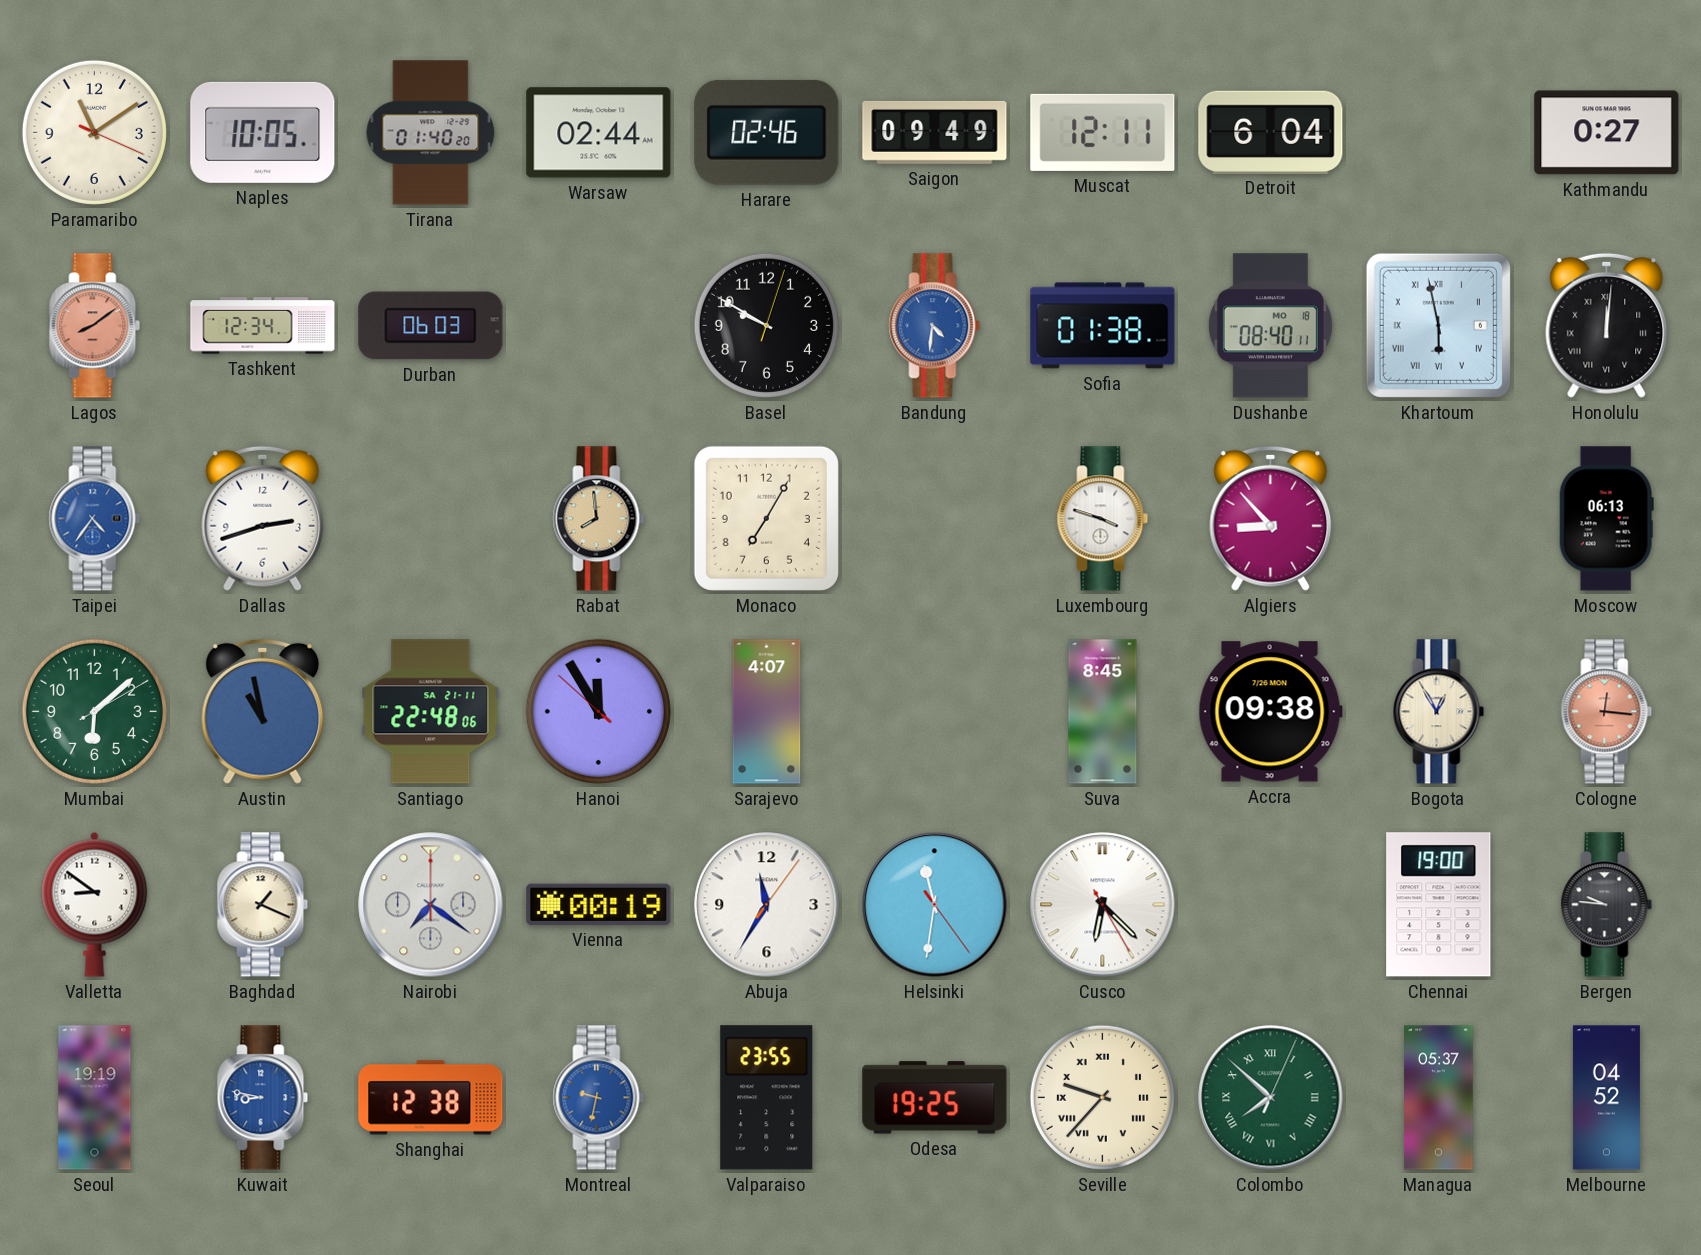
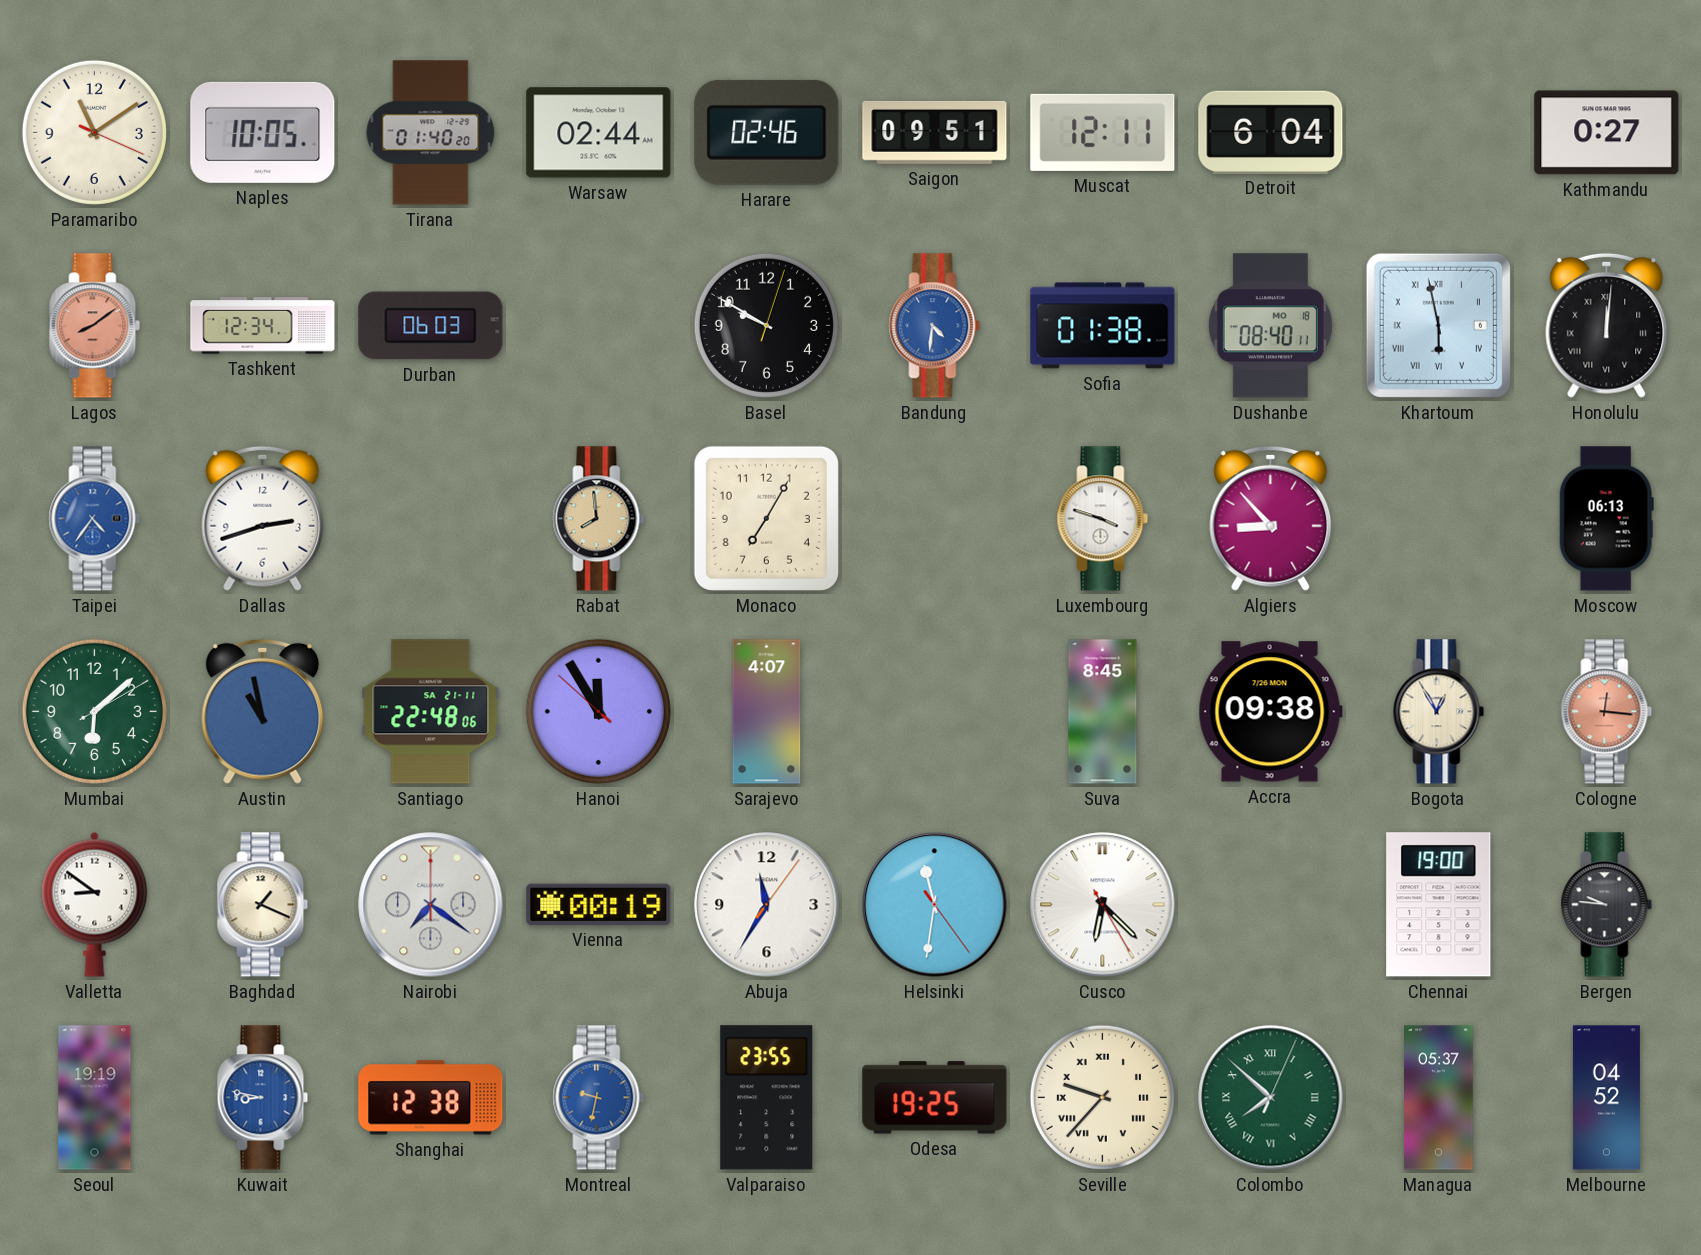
Saigon: 09:49 -> 09:51
